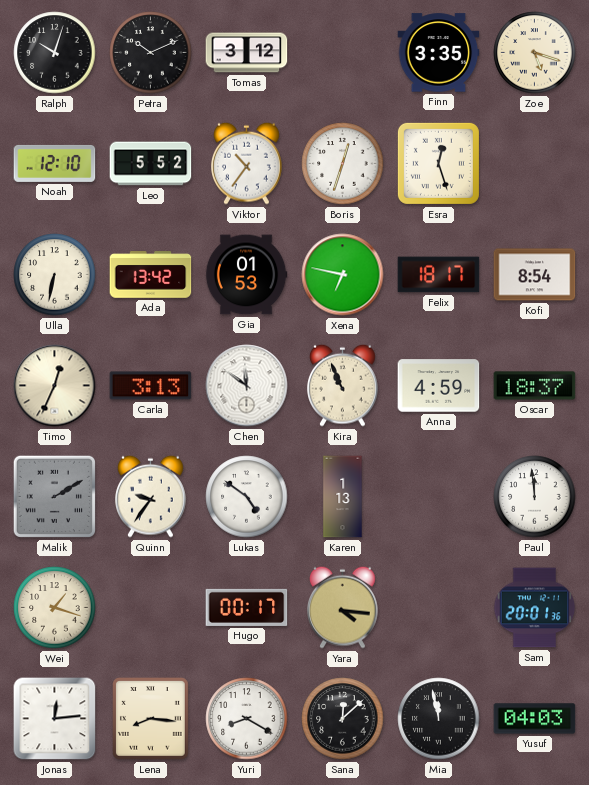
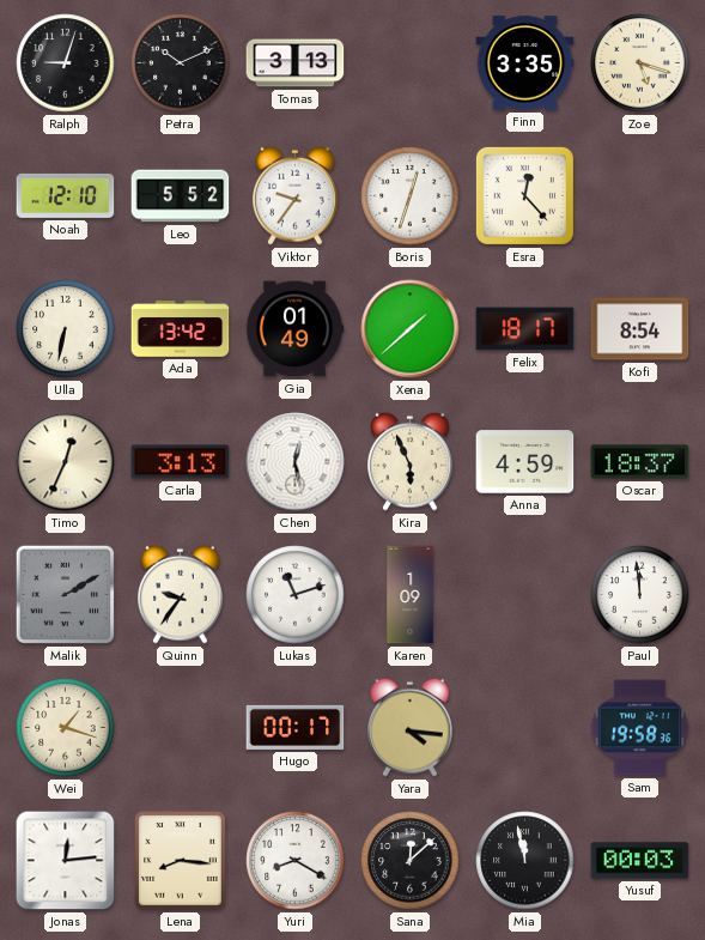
Ralph: 10:03 -> 9:03
Tomas: 3:12 -> 3:13
Viktor: 10:36 -> 9:36
Esra: 12:27 -> 12:23
Gia: 01:53 -> 01:49
Xena: 6:47 -> 1:38
Chen: 11:51 -> 12:28
Kira: 10:56 -> 5:56
Lukas: 4:51 -> 11:12
Karen: 1:13 -> 1:09
Sam: 20:01 -> 19:58
Yusuf: 04:03 -> 00:03
